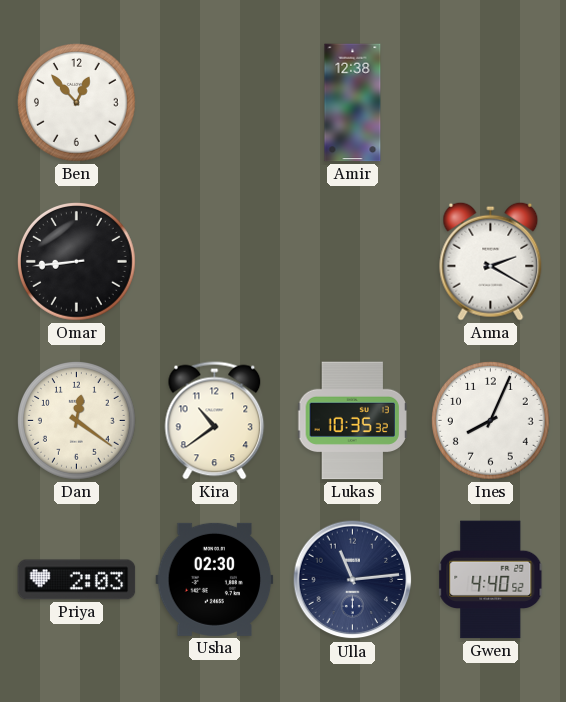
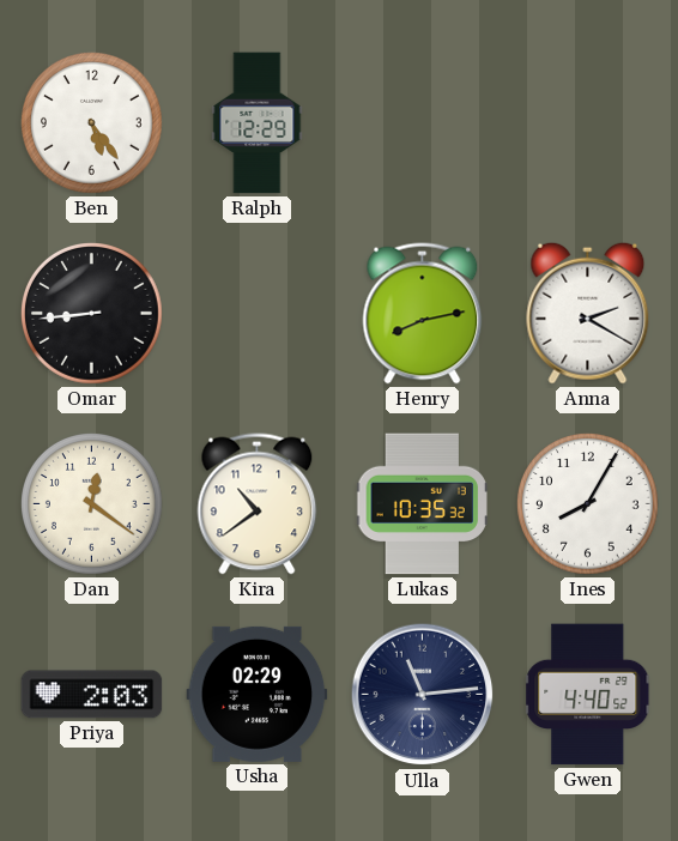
Ben: 12:53 -> 5:24
Ralph: none -> 12:29
Amir: 12:38 -> none
Henry: none -> 8:13
Ines: 8:04 -> 8:05
Usha: 02:30 -> 02:29
